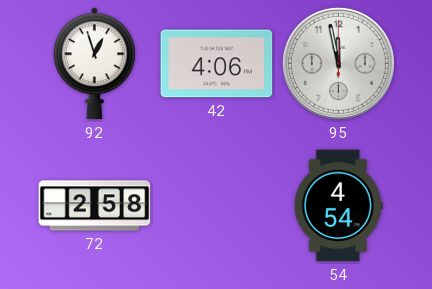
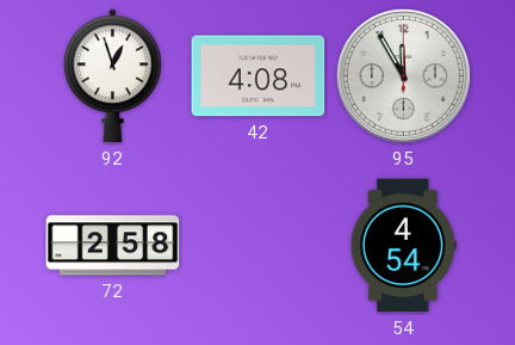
42: 4:06 -> 4:08
95: 11:58 -> 11:55
